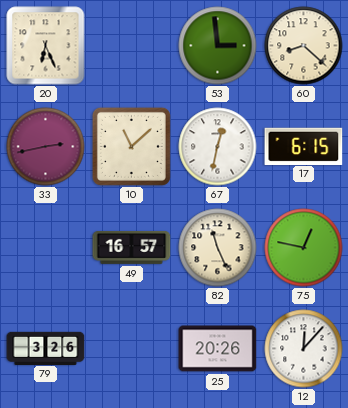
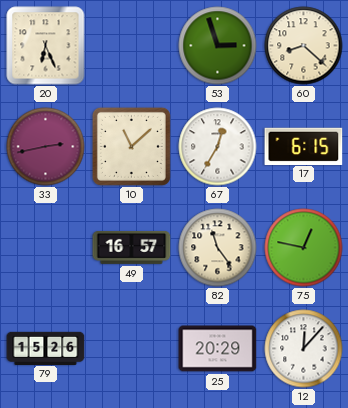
53: 2:59 -> 2:57
67: 12:32 -> 12:35
82: 11:26 -> 11:24
79: 3:26 -> 15:26
25: 20:26 -> 20:29
